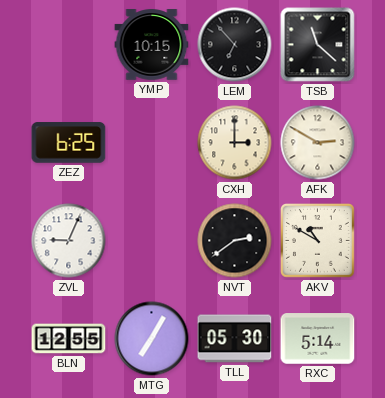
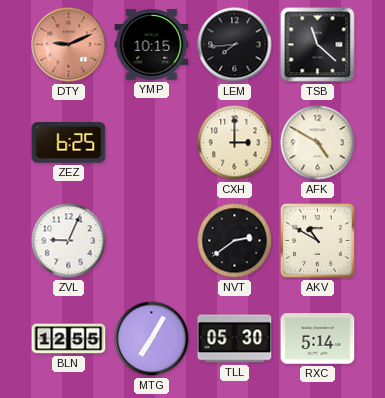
DTY: none -> 9:11
LEM: 6:53 -> 7:44
AFK: 2:50 -> 4:50
